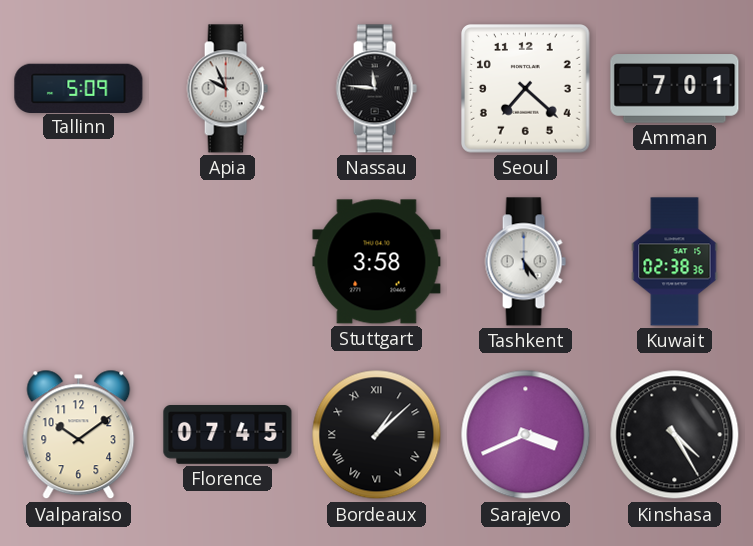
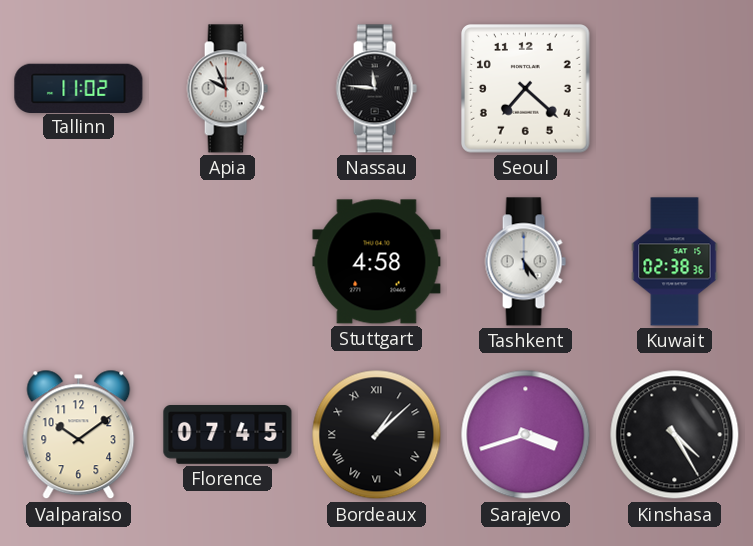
Tallinn: 5:09 -> 11:02
Amman: 7:01 -> none
Stuttgart: 3:58 -> 4:58
Sarajevo: 3:41 -> 3:42
